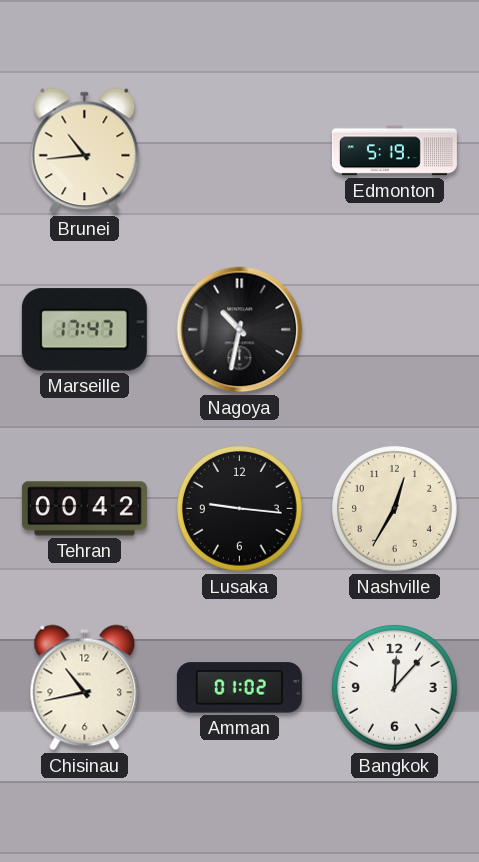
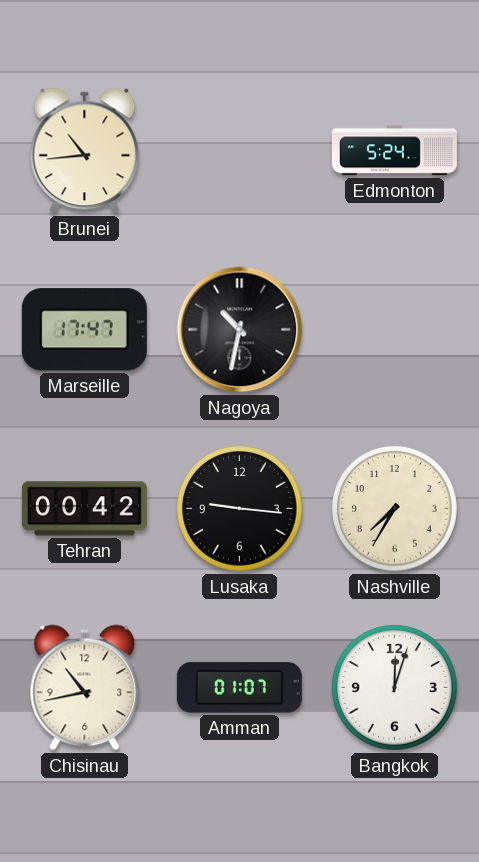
Edmonton: 5:19 -> 5:24
Nashville: 12:35 -> 7:35
Amman: 01:02 -> 01:07
Bangkok: 12:07 -> 12:03
